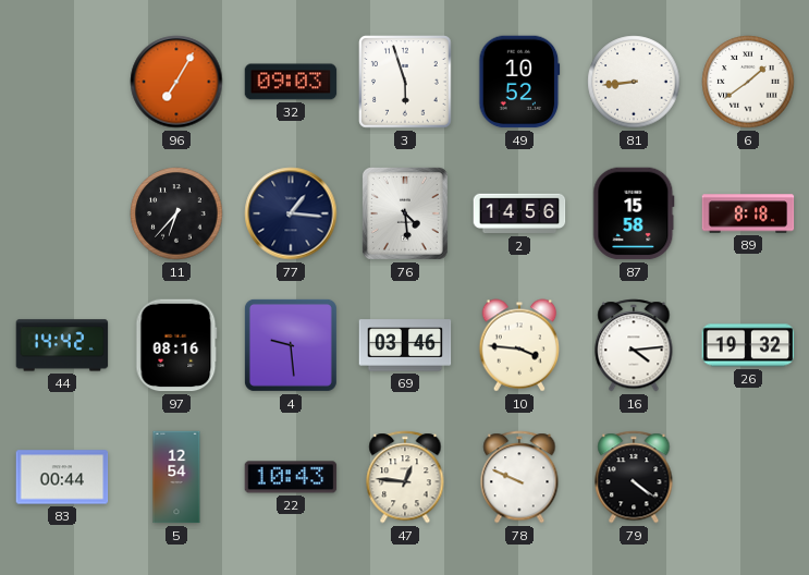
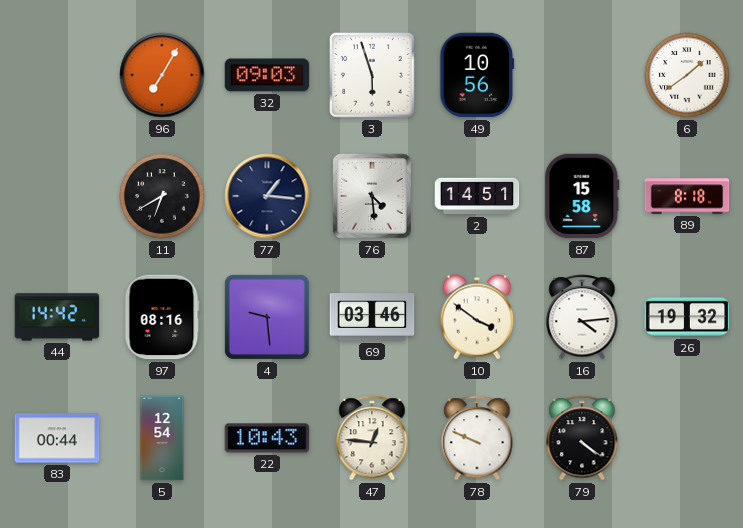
49: 10:52 -> 10:56
81: 8:44 -> none
11: 6:37 -> 6:40
2: 14:56 -> 14:51
10: 3:46 -> 3:51
